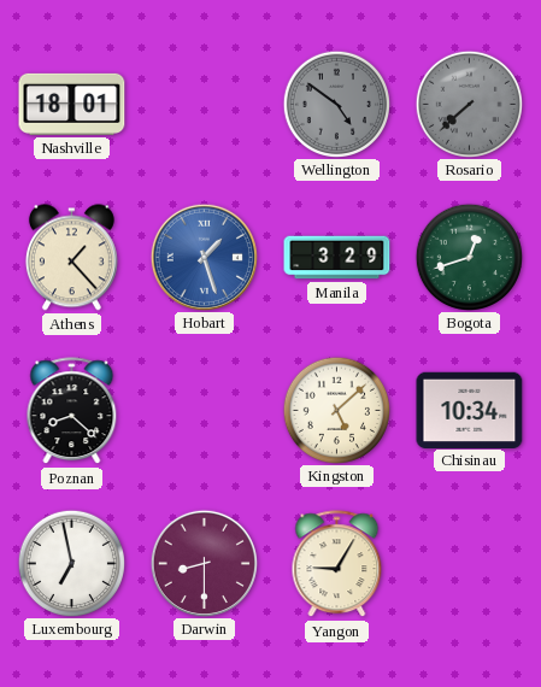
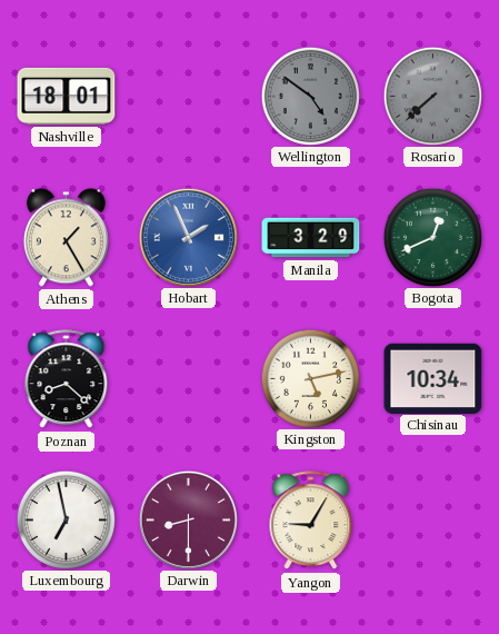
Athens: 1:23 -> 1:25
Hobart: 1:27 -> 1:56
Bogota: 12:42 -> 12:41
Kingston: 5:08 -> 5:13
